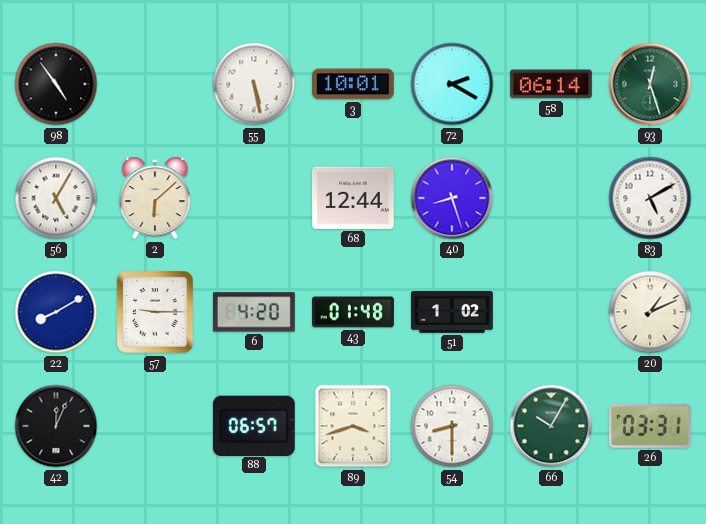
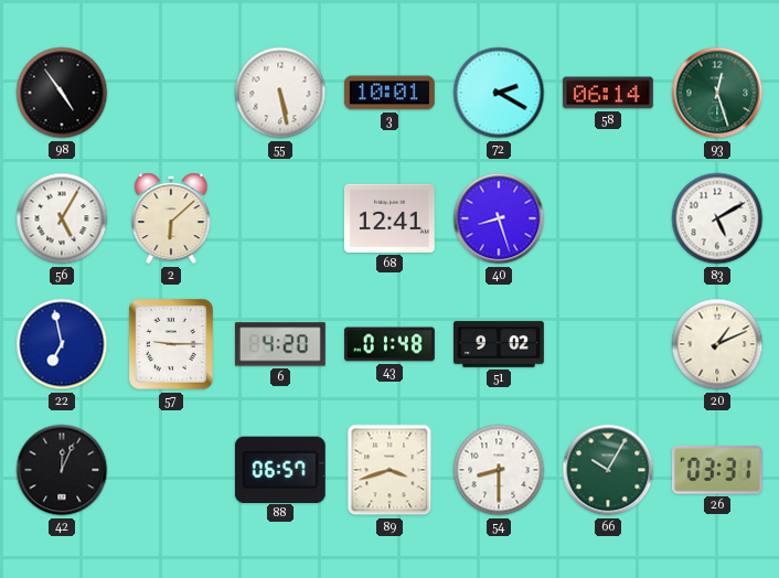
68: 12:44 -> 12:41
22: 8:10 -> 6:58
51: 1:02 -> 9:02
